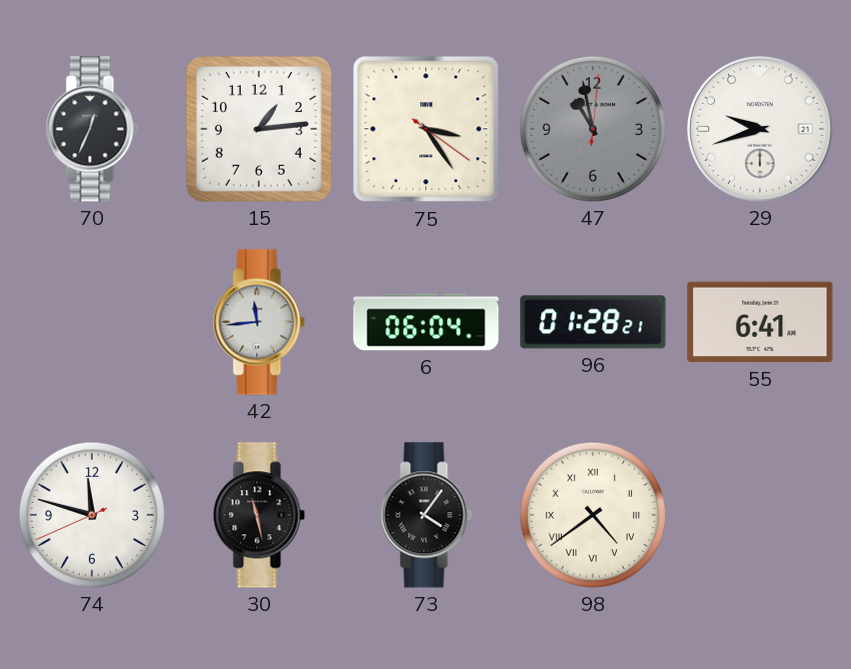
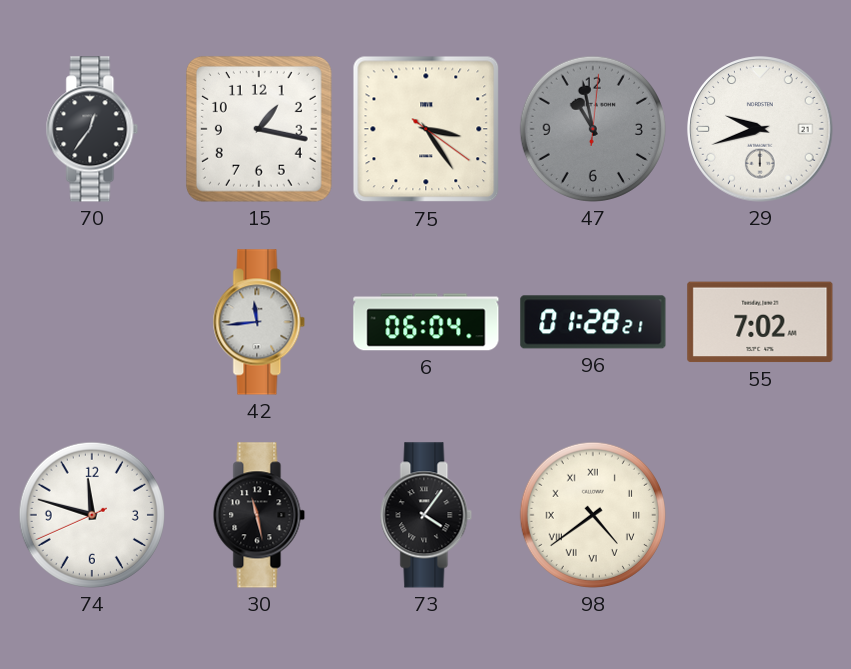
70: 12:34 -> 12:36
15: 1:14 -> 1:17
55: 6:41 -> 7:02
